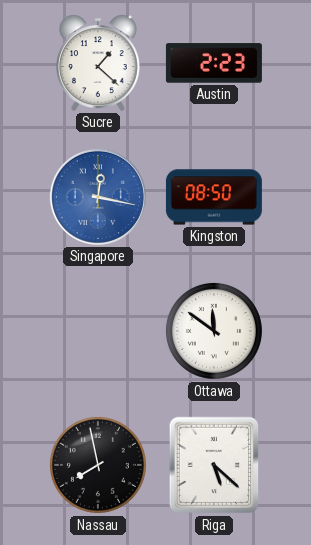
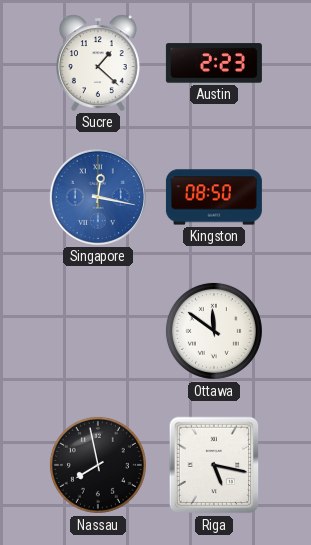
Riga: 5:22 -> 5:17
